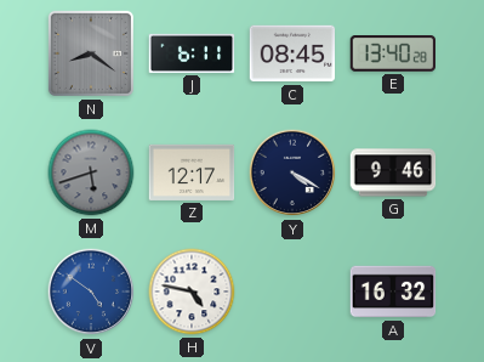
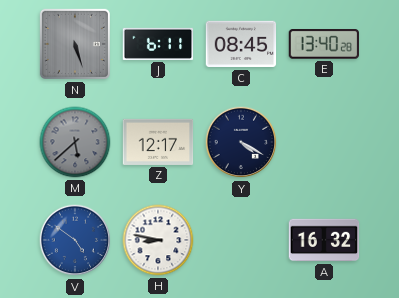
N: 8:21 -> 5:27
M: 5:42 -> 5:38
G: 9:46 -> none
H: 4:47 -> 8:47
